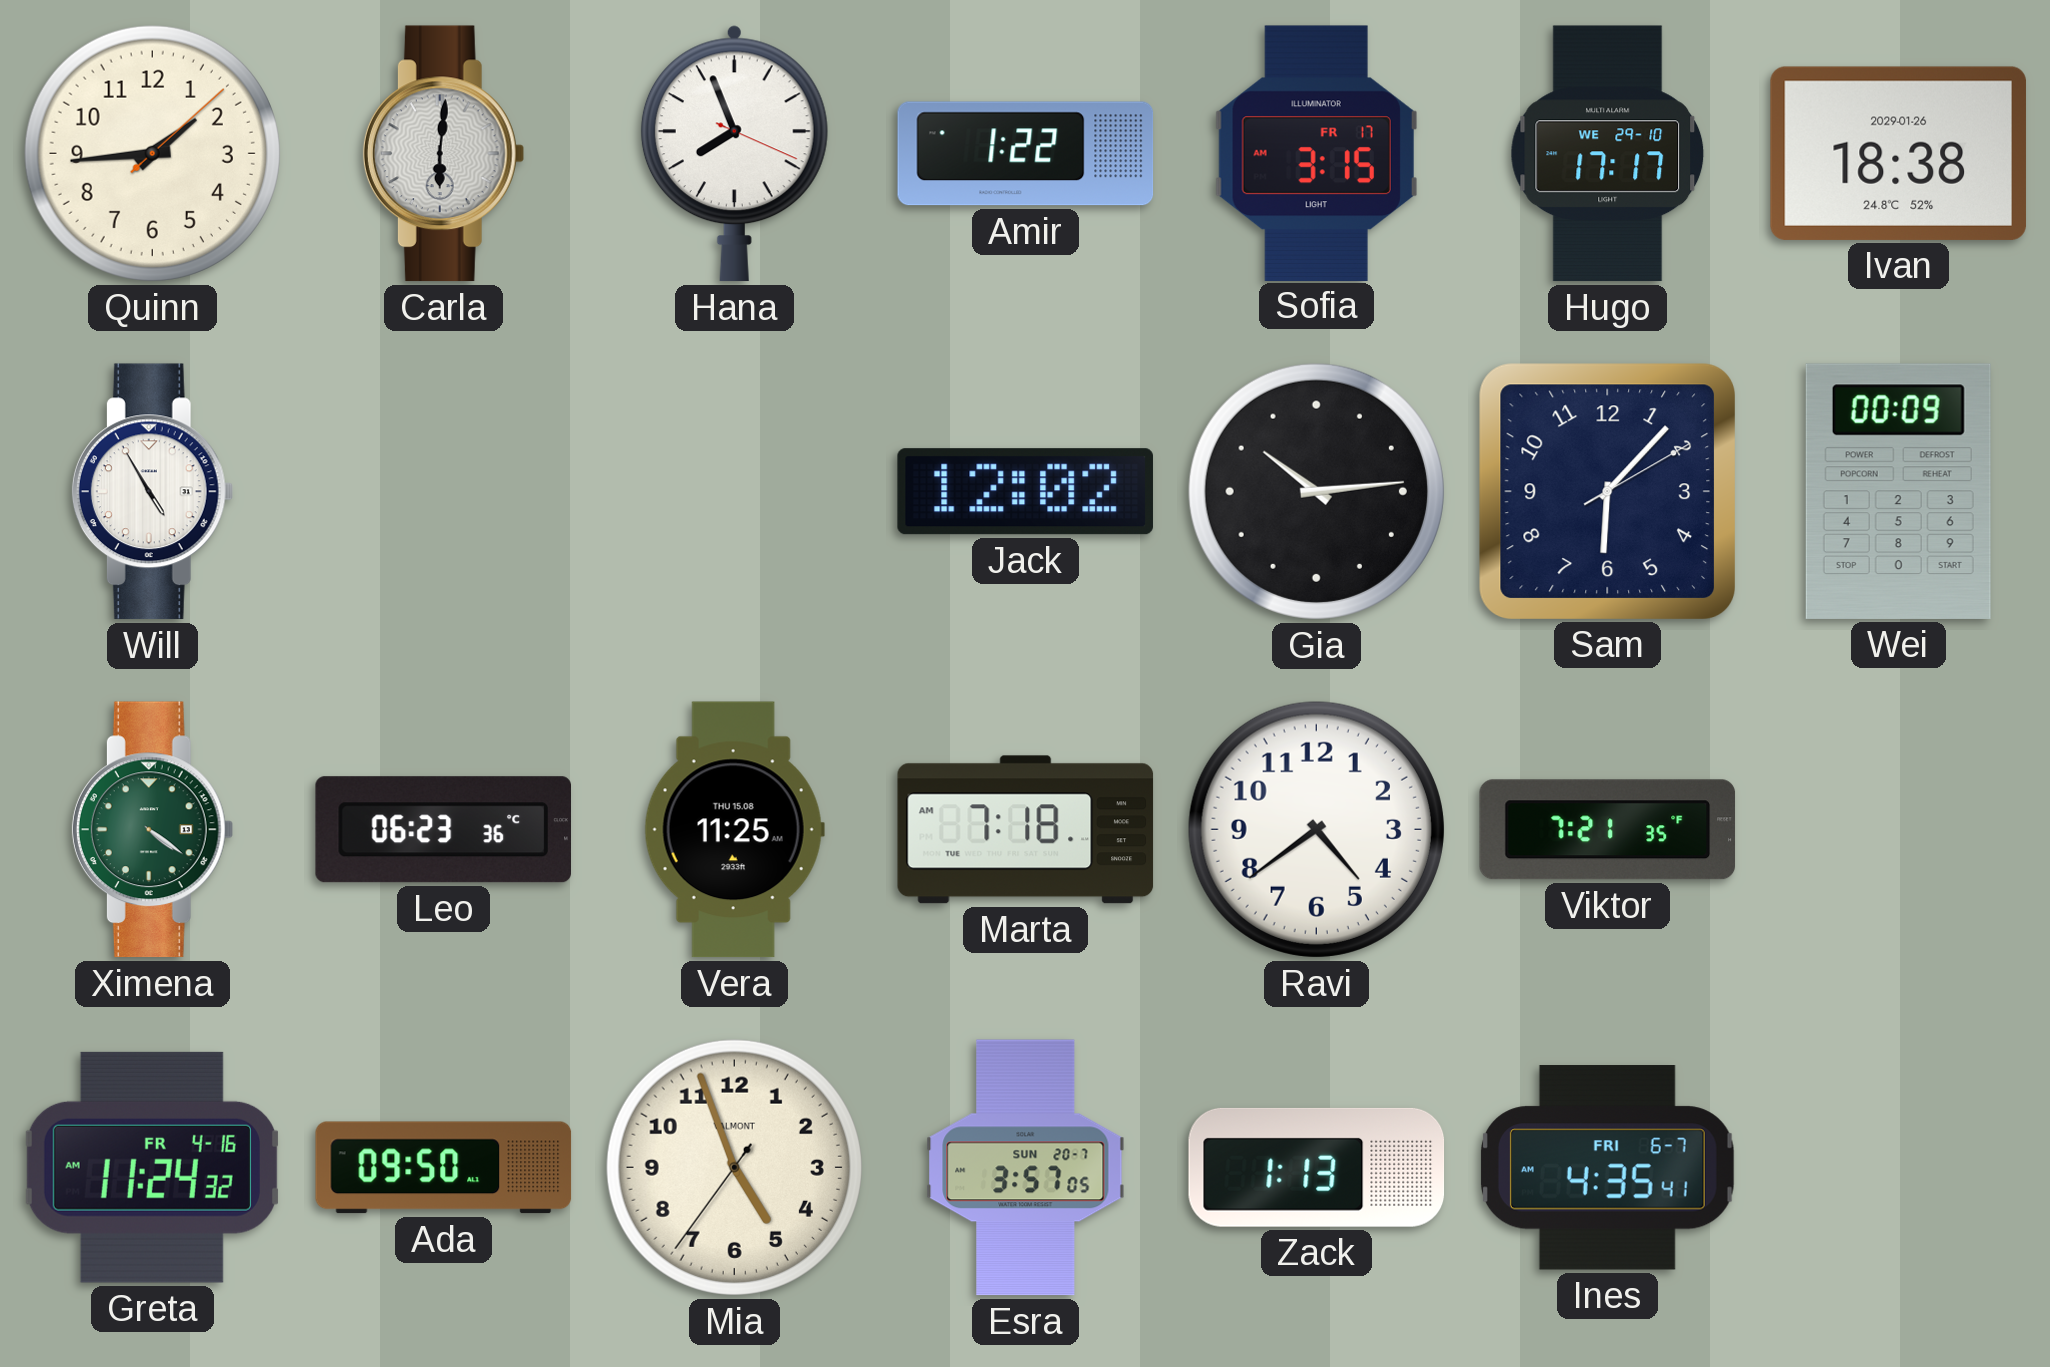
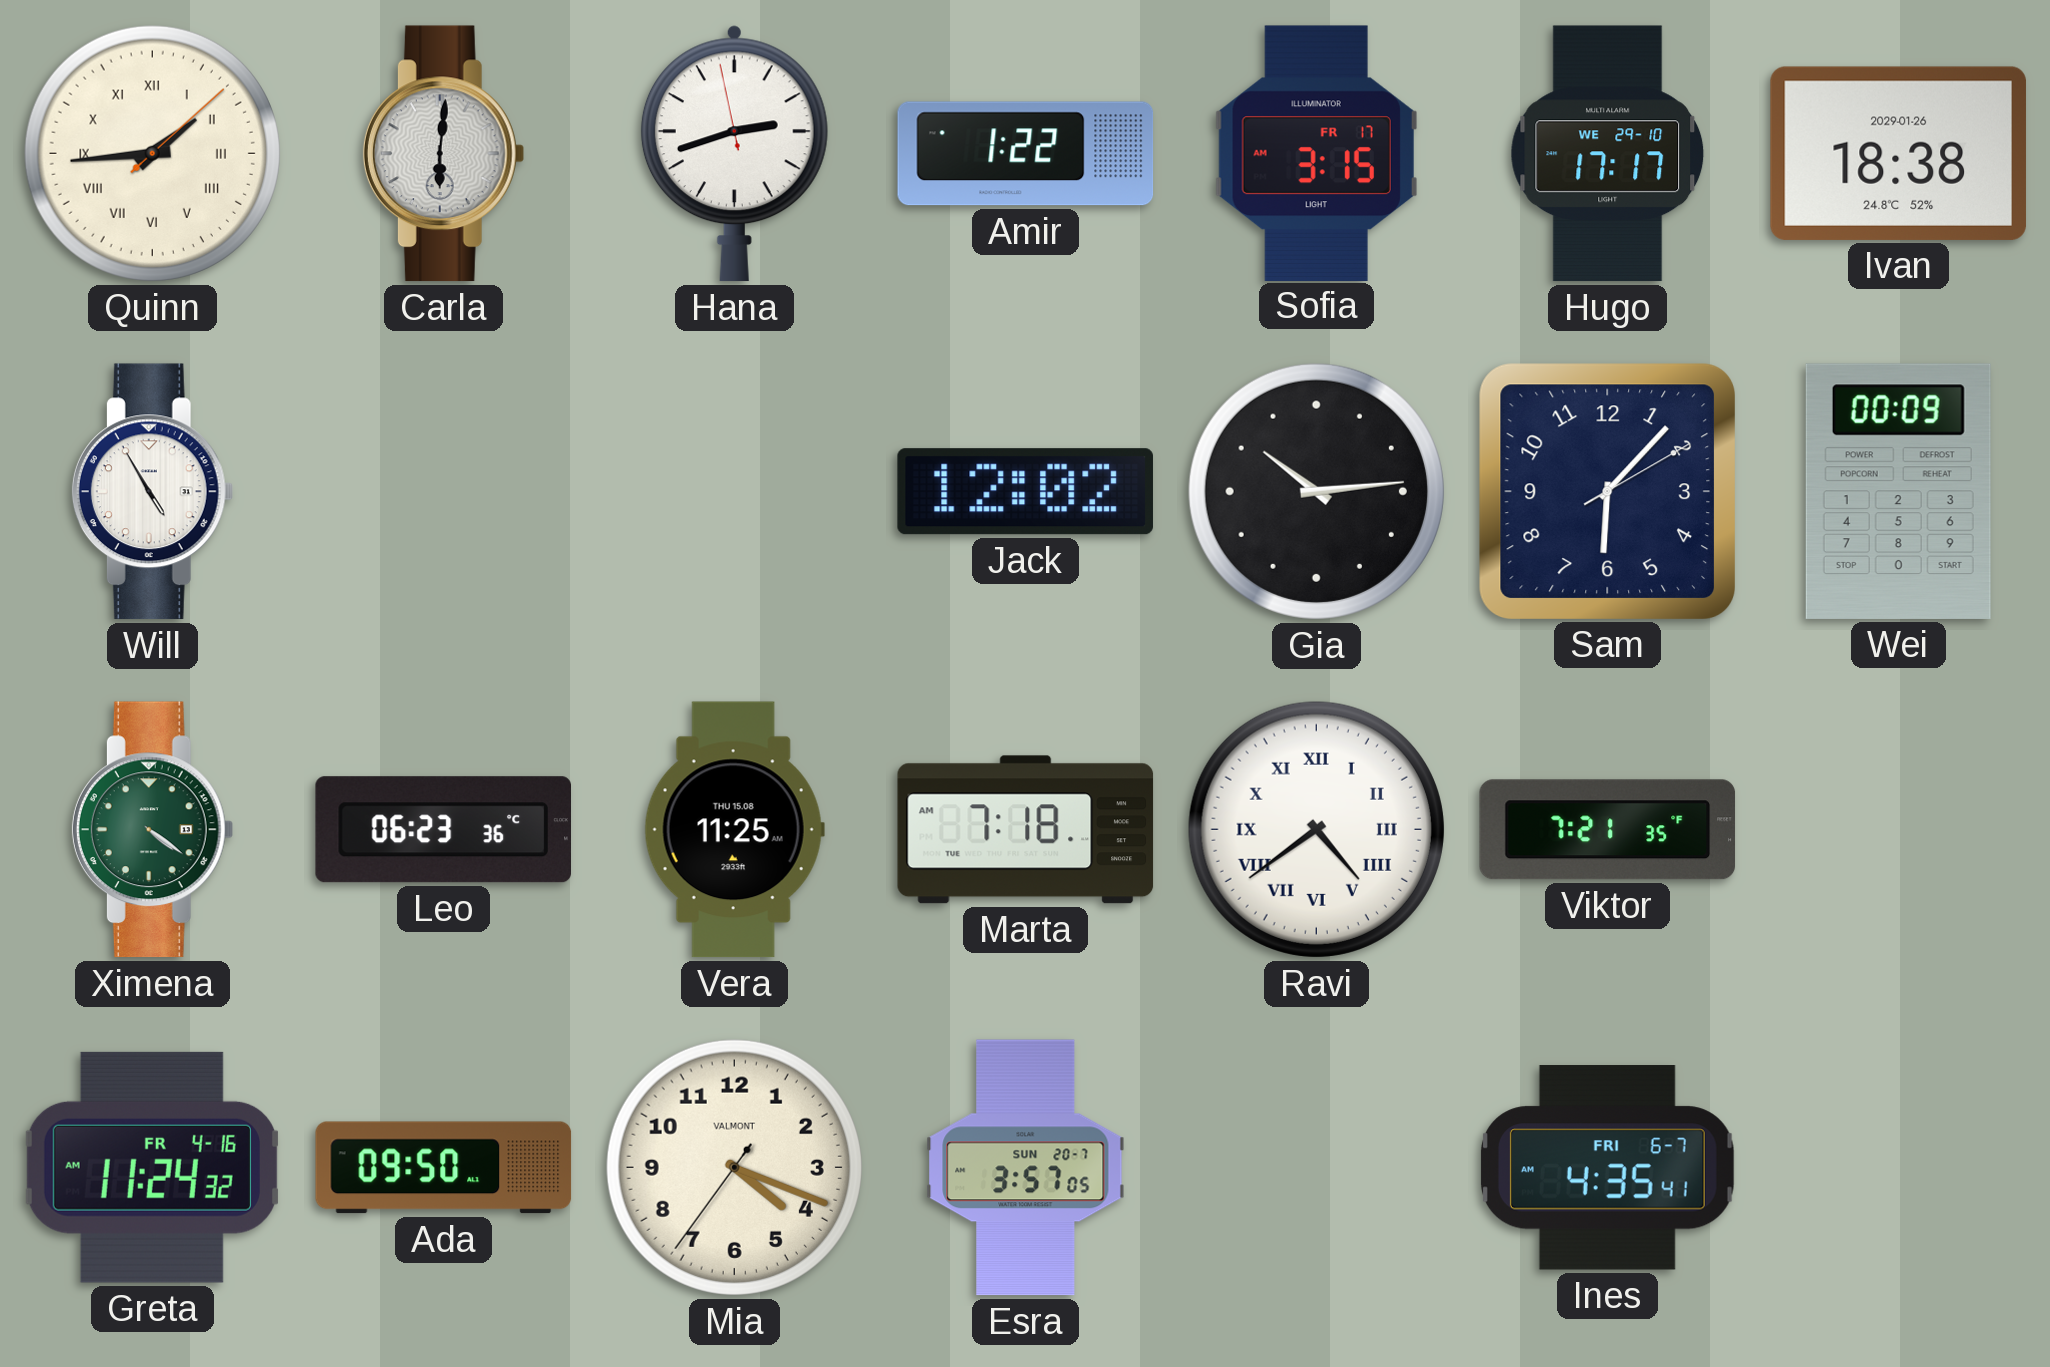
Quinn numerals: Arabic -> Roman
Hana: 7:56 -> 2:41
Ravi numerals: Arabic -> Roman
Mia: 4:56 -> 4:18
Zack: 1:13 -> none
